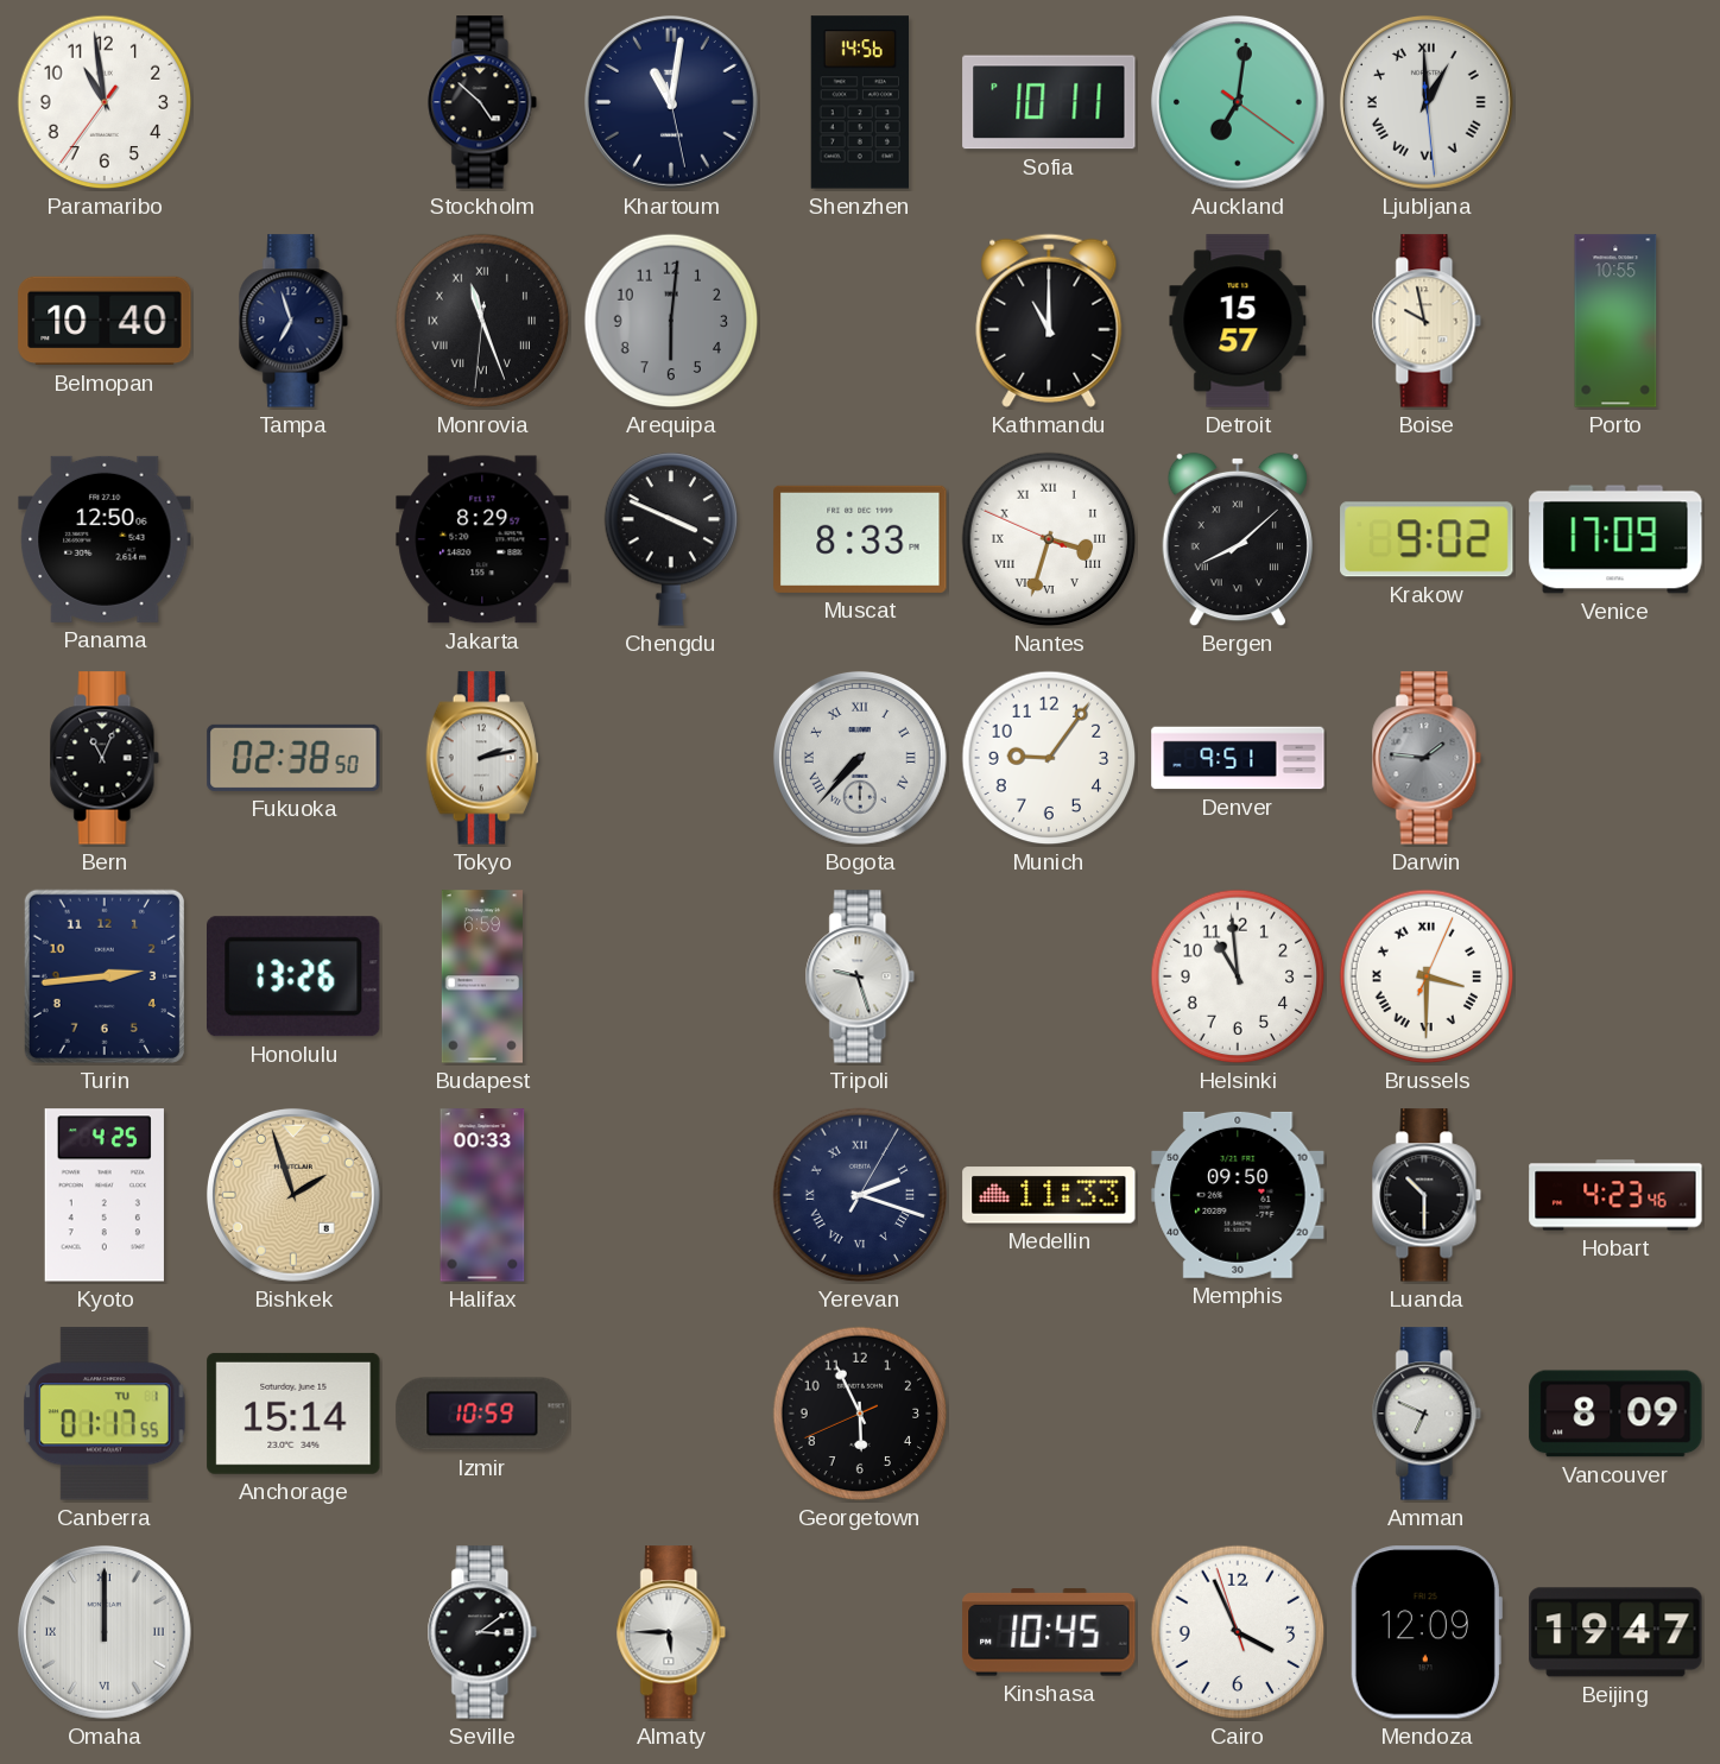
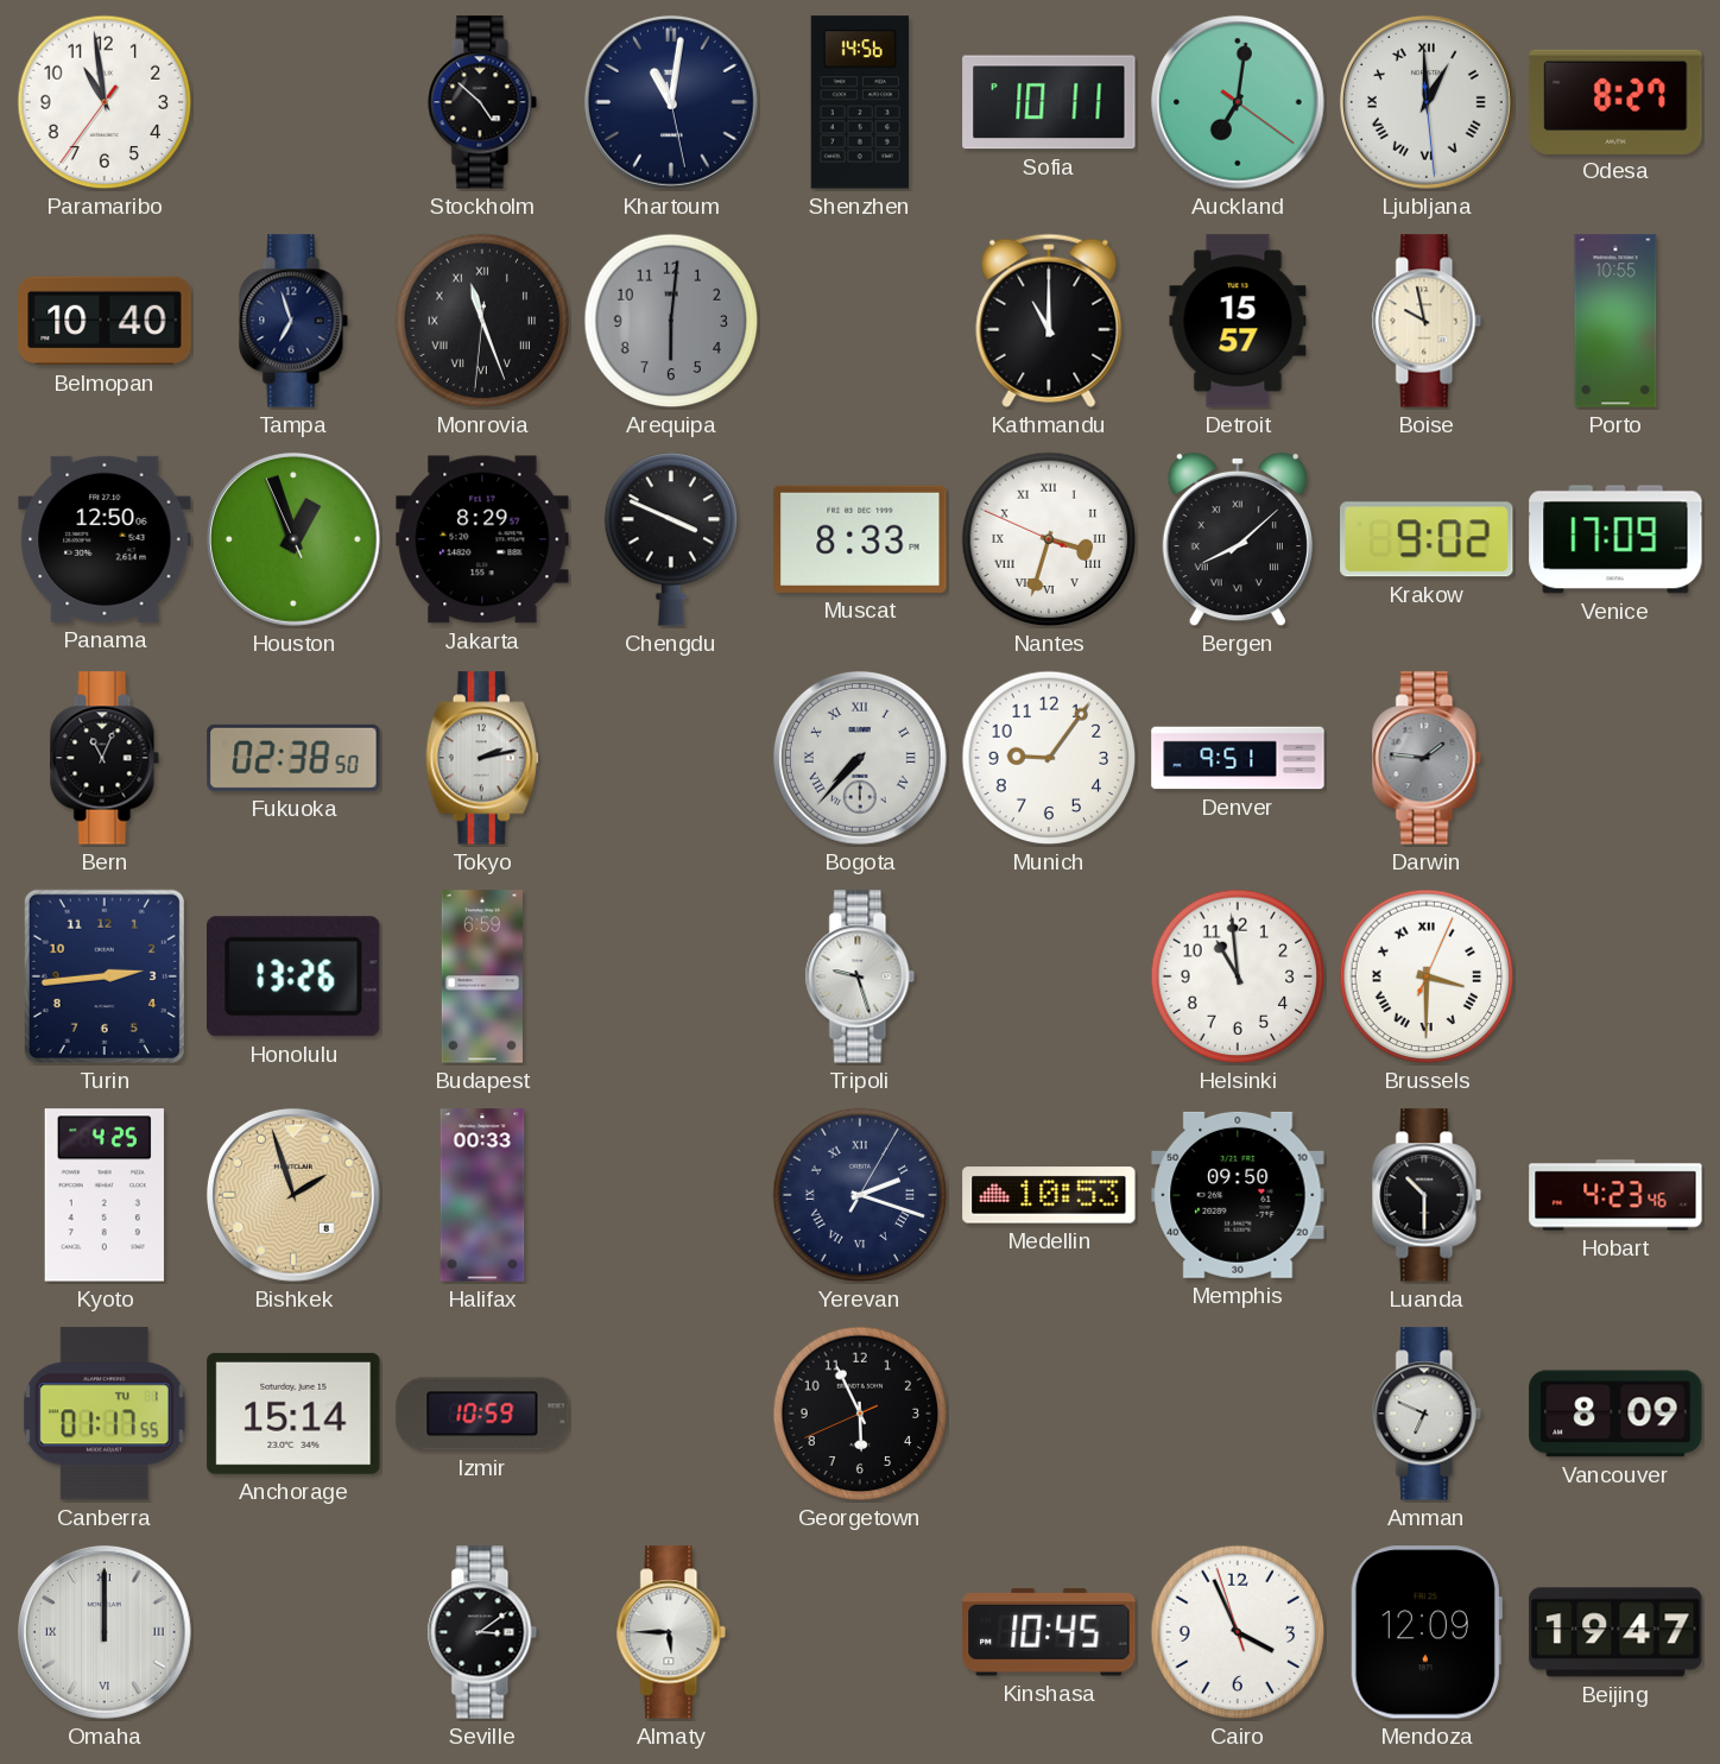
Odesa: none -> 8:27
Houston: none -> 12:56
Medellin: 11:33 -> 10:53
